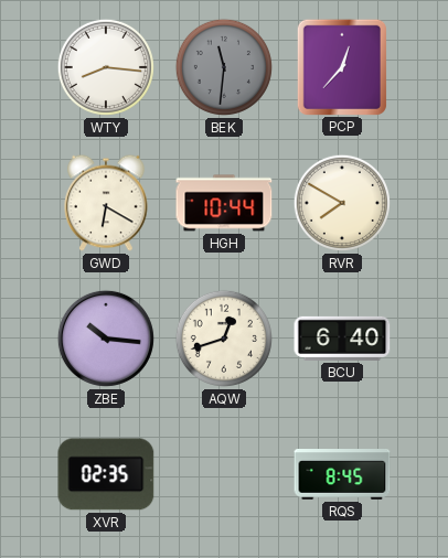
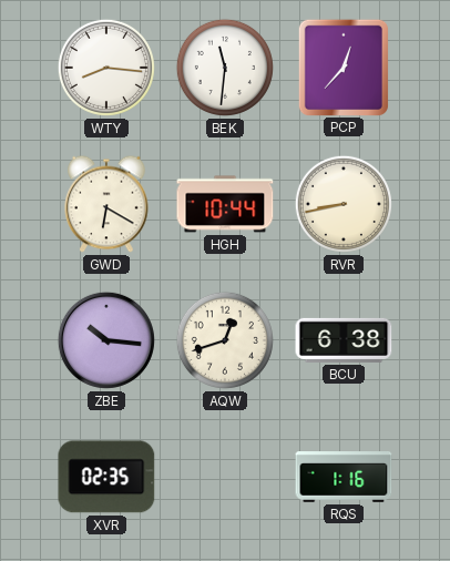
BEK dial: grey -> white
RVR: 7:50 -> 8:43
BCU: 6:40 -> 6:38
RQS: 8:45 -> 1:16
